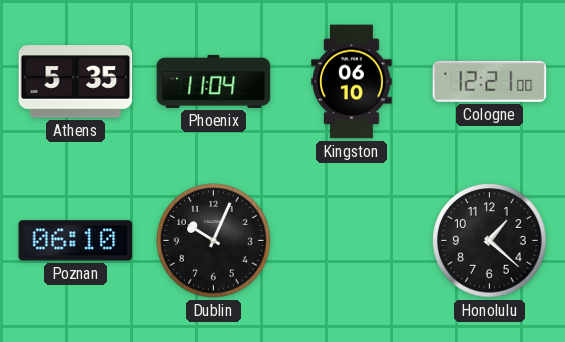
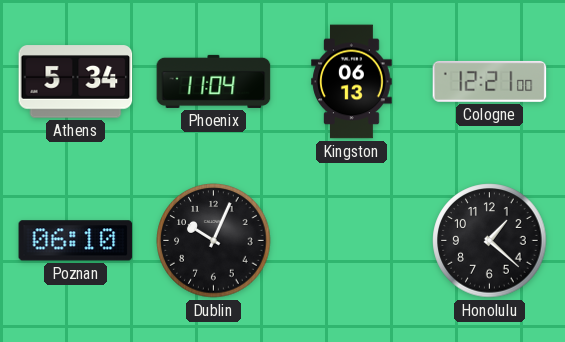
Athens: 5:35 -> 5:34
Kingston: 06:10 -> 06:13
